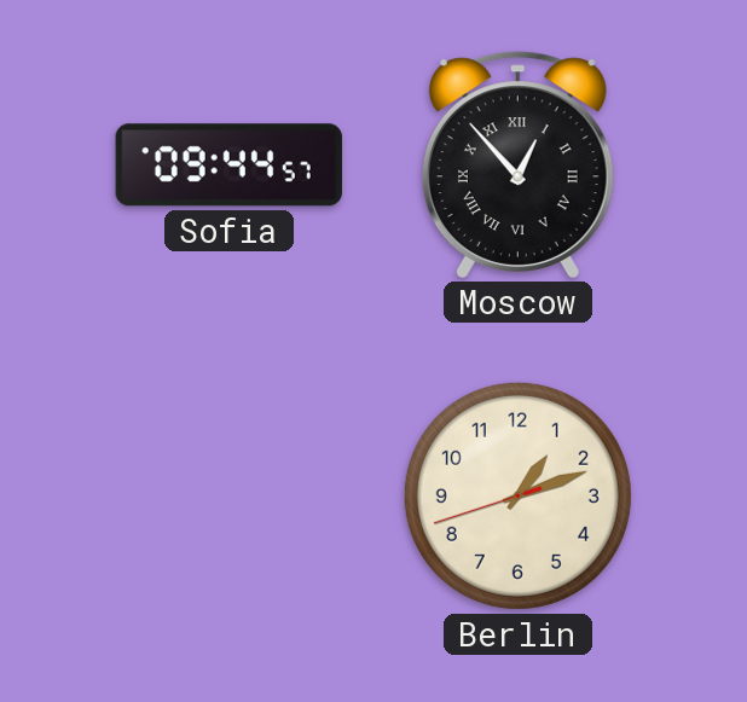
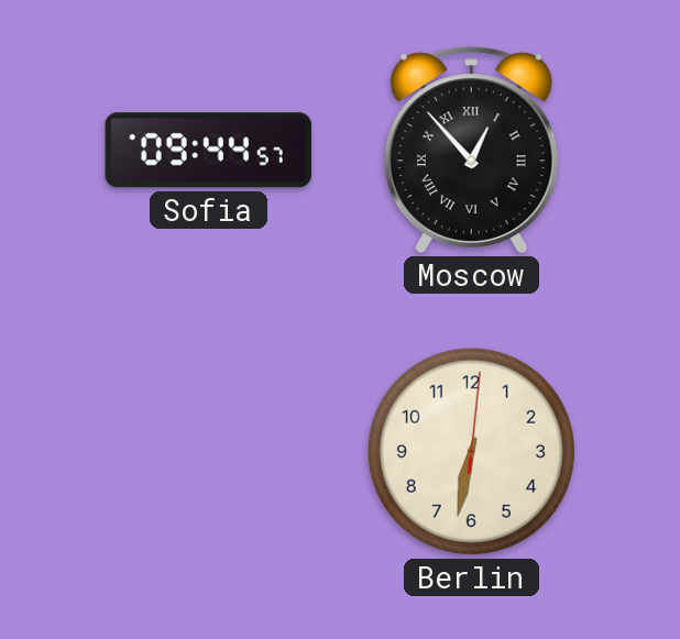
Berlin: 1:11 -> 6:32
